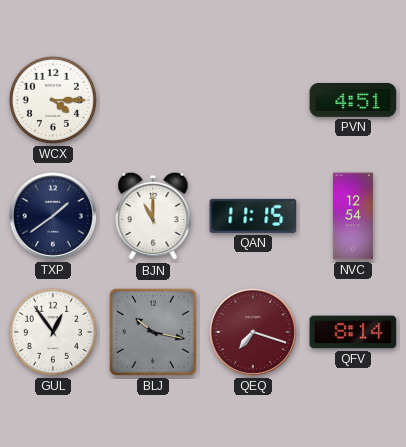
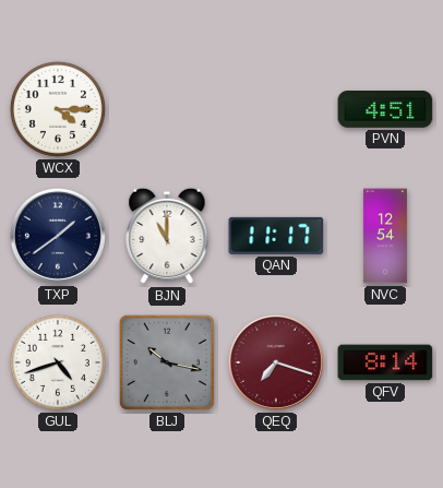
QAN: 11:15 -> 11:17
GUL: 12:54 -> 4:42
